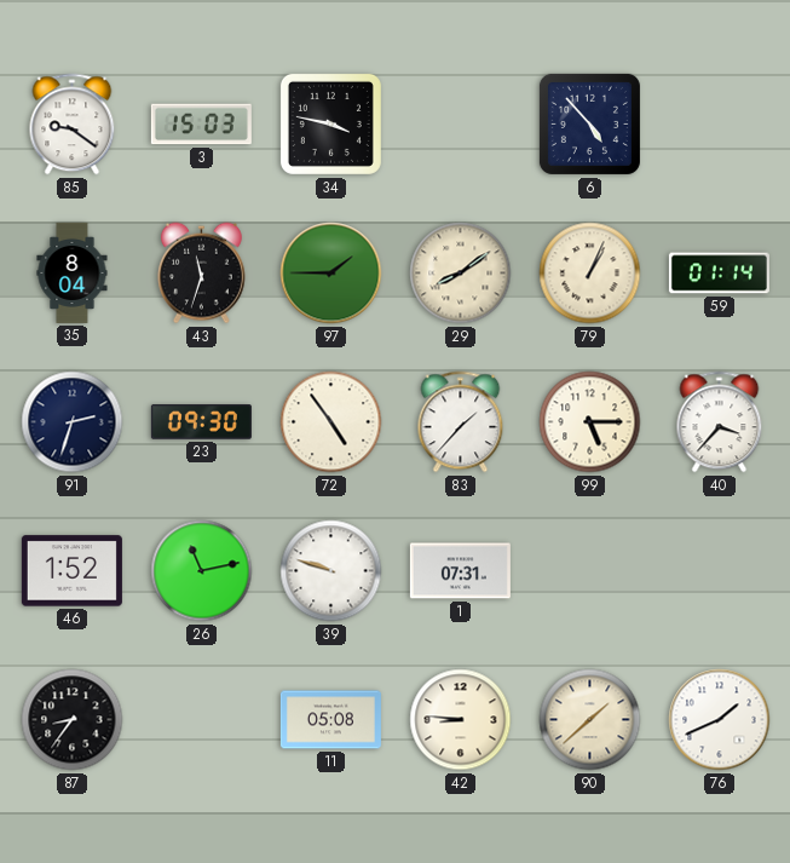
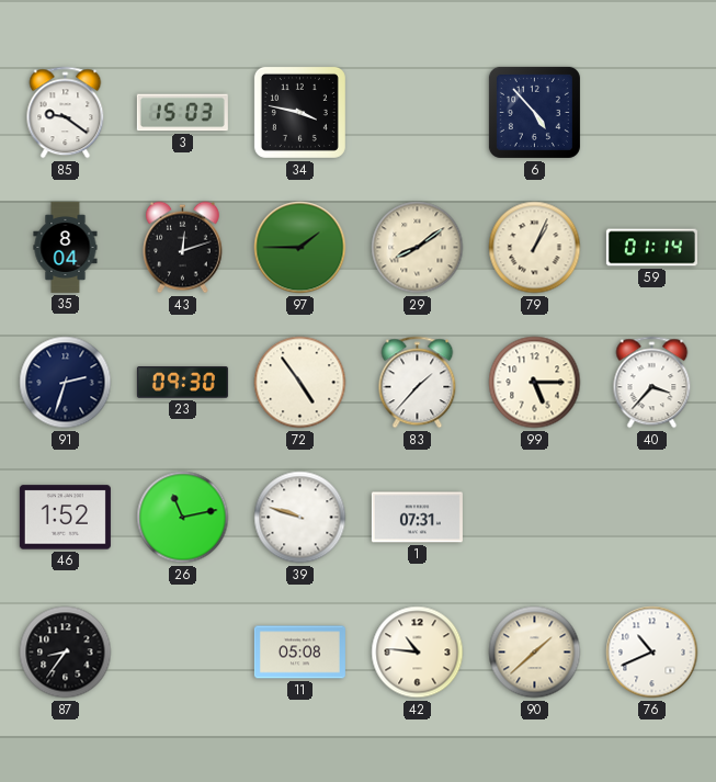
43: 11:33 -> 12:12
42: 8:46 -> 10:46
76: 1:41 -> 10:41
